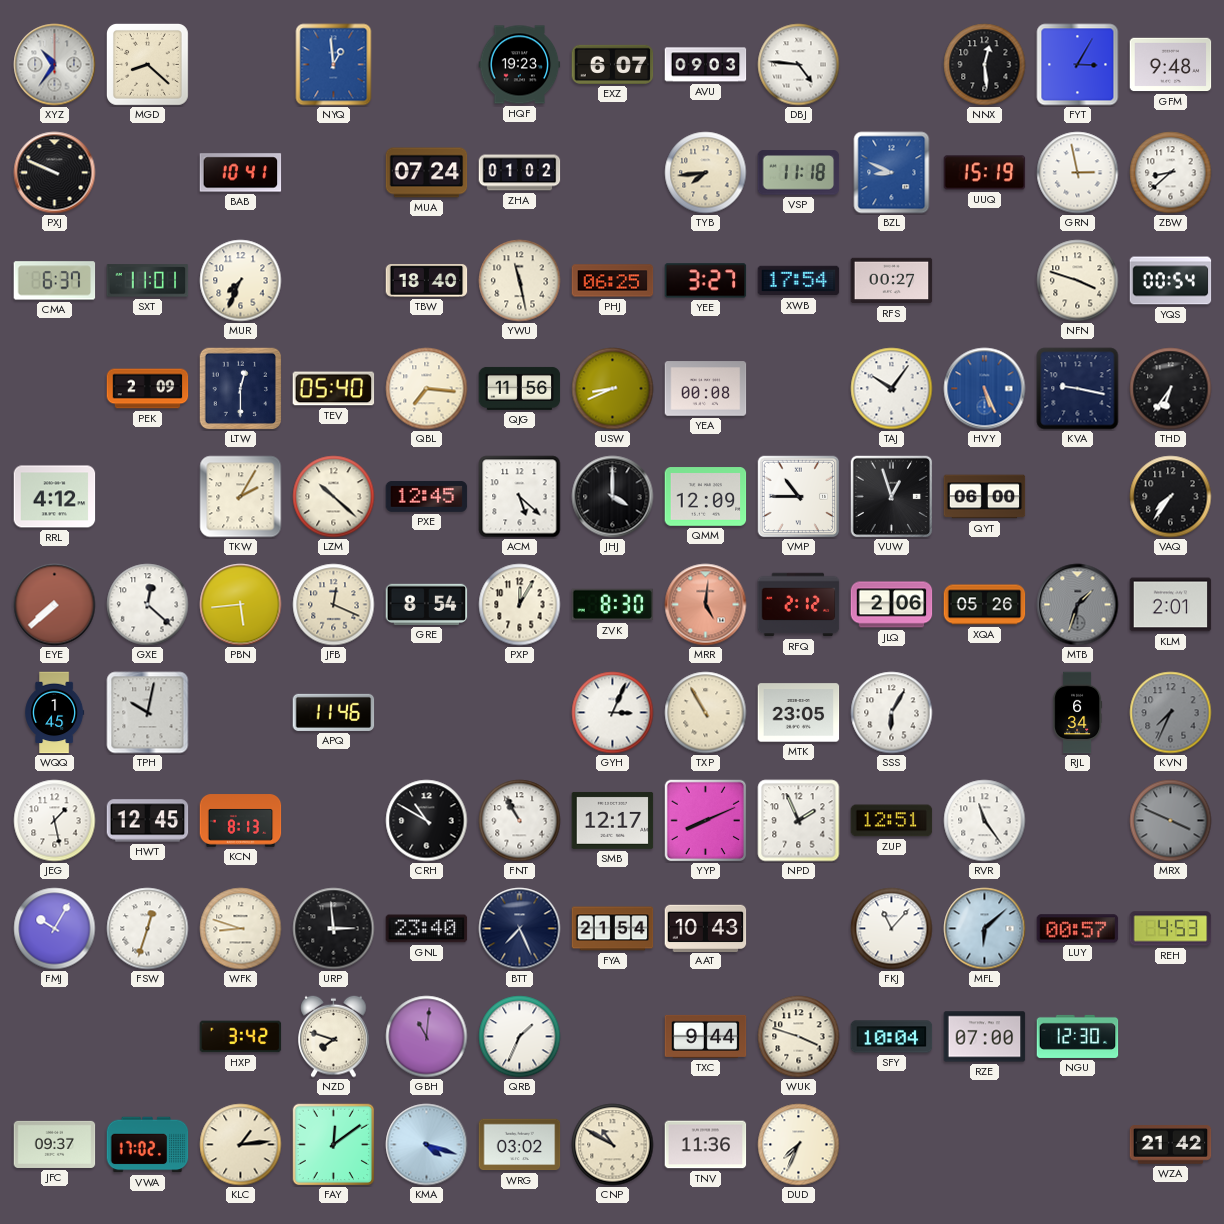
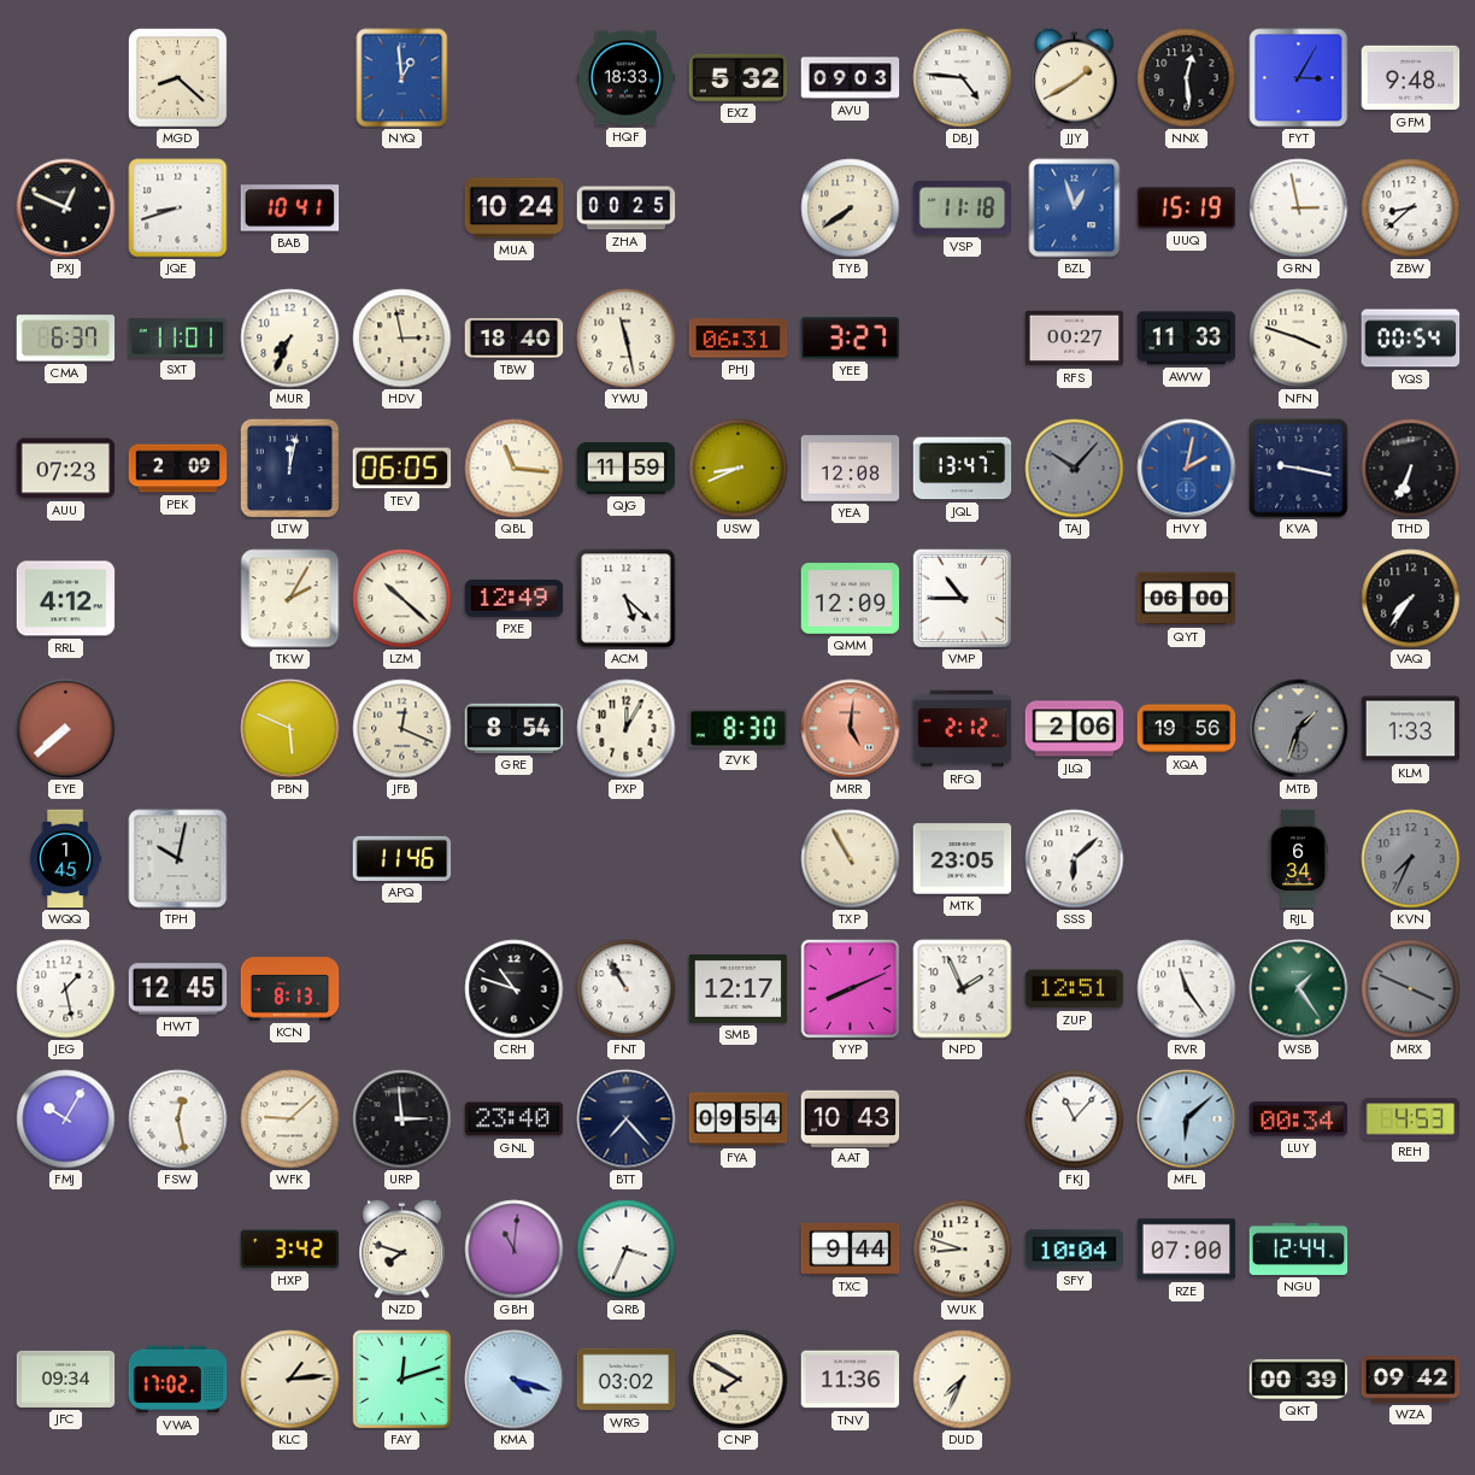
XYZ: 10:36 -> none
HQF: 19:23 -> 18:33
EXZ: 6:07 -> 5:32
JJY: none -> 1:40
PXJ: 9:49 -> 12:49
JQE: none -> 8:42
MUA: 07:24 -> 10:24
ZHA: 01:02 -> 00:25
TYB: 7:44 -> 7:39
BZL: 8:49 -> 12:57
HDV: none -> 2:58
PHJ: 06:25 -> 06:31
XWB: 17:54 -> none
AWW: none -> 11:33
AUU: none -> 07:23
LTW: 12:30 -> 12:02
TEV: 05:40 -> 06:05
QBL: 7:16 -> 11:16
QJG: 11:56 -> 11:59
YEA: 00:08 -> 12:08
JQL: none -> 13:47
TAJ: 10:06 -> 10:07
TAJ dial: white -> grey
HVY: 5:26 -> 2:02
THD: 6:36 -> 6:34
PXE: 12:45 -> 12:49
JHJ: 4:00 -> none
VUW: 12:57 -> none
GXE: 12:22 -> none
PBN: 5:44 -> 5:49
XQA: 05:26 -> 19:56
KLM: 2:01 -> 1:33
GYH: 3:04 -> none
SSS: 6:05 -> 6:08
CRH: 10:50 -> 10:48
WSB: none -> 1:24
FSW: 12:33 -> 12:28
WFK: 8:48 -> 9:08
BTT: 7:26 -> 7:23
FYA: 21:54 -> 09:54
LUY: 00:57 -> 00:34
QRB: 1:34 -> 3:34
WUK: 3:48 -> 8:48
NGU: 12:30 -> 12:44
JFC: 09:37 -> 09:34
FAY: 12:09 -> 12:12
CNP: 10:50 -> 7:50
QKT: none -> 00:39
WZA: 21:42 -> 09:42
